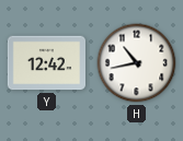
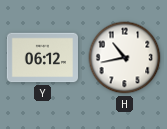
Y: 12:42 -> 06:12
